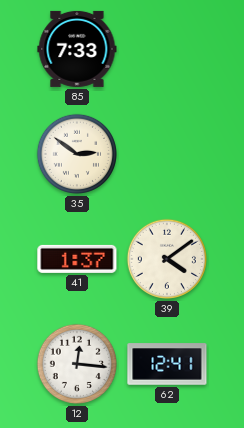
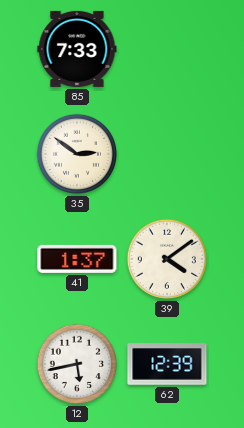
12: 12:16 -> 5:43
62: 12:41 -> 12:39
